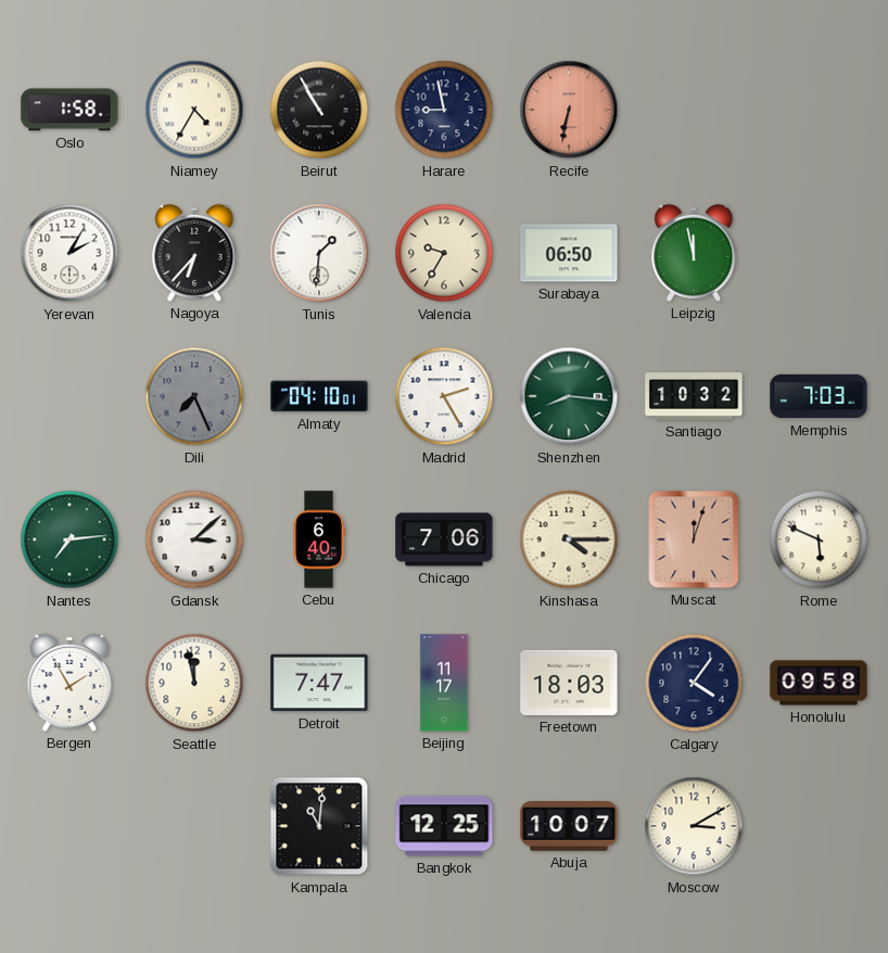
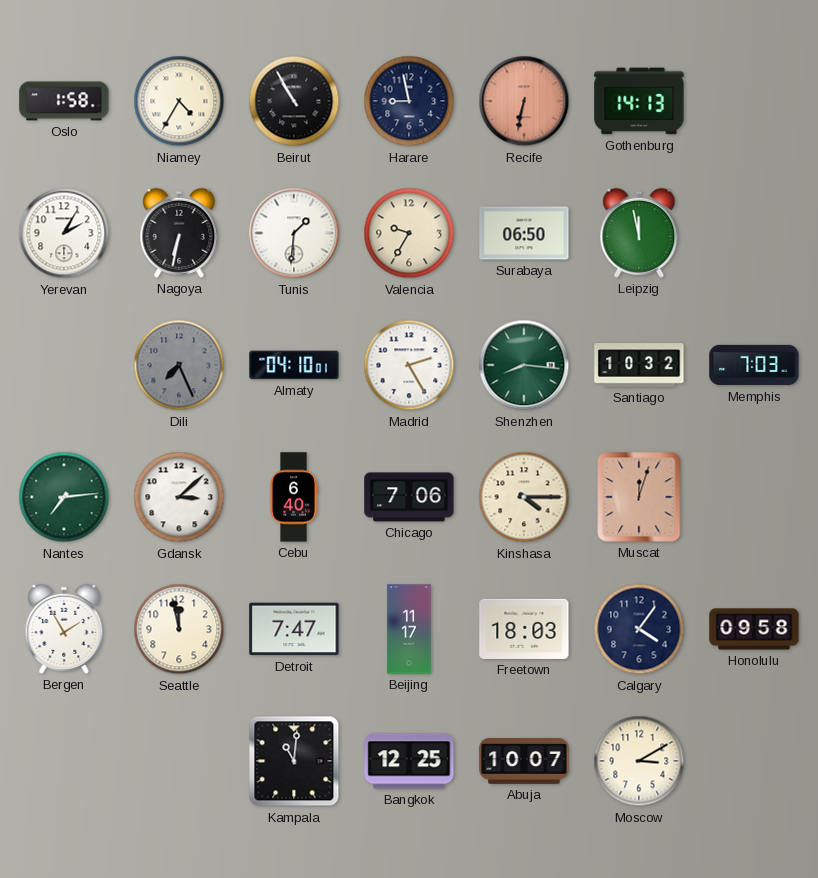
Gothenburg: none -> 14:13
Nagoya: 6:37 -> 6:32
Rome: 5:49 -> none
